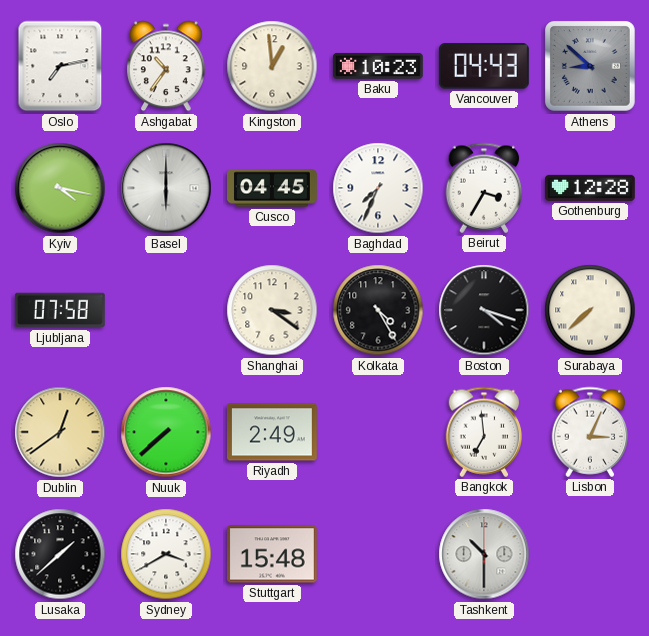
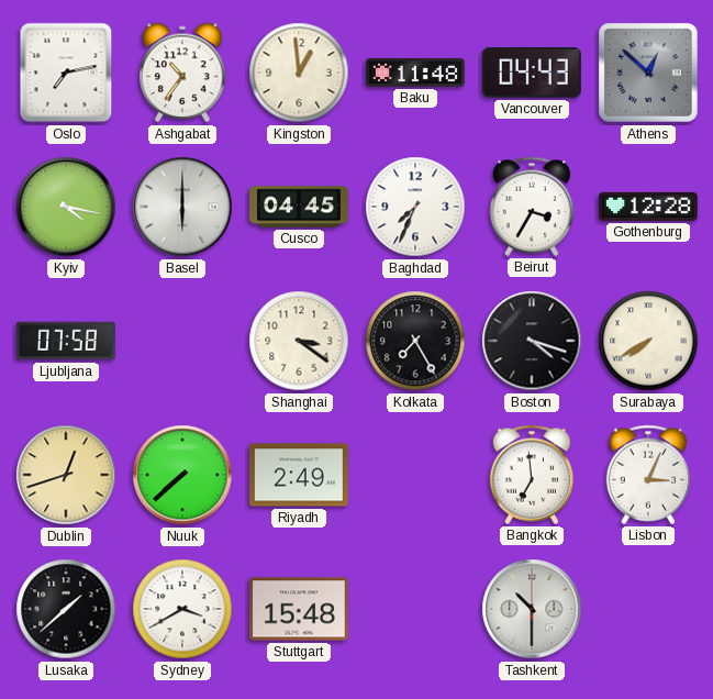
Baku: 10:23 -> 11:48
Athens: 8:52 -> 12:52
Kolkata: 4:25 -> 7:25
Surabaya: 7:38 -> 7:40
Dublin: 12:39 -> 12:42
